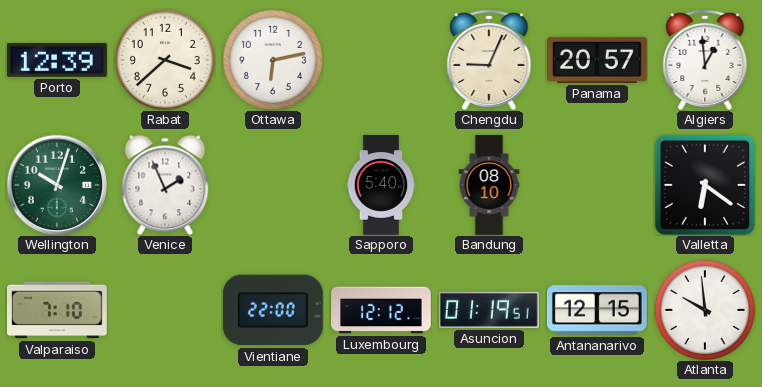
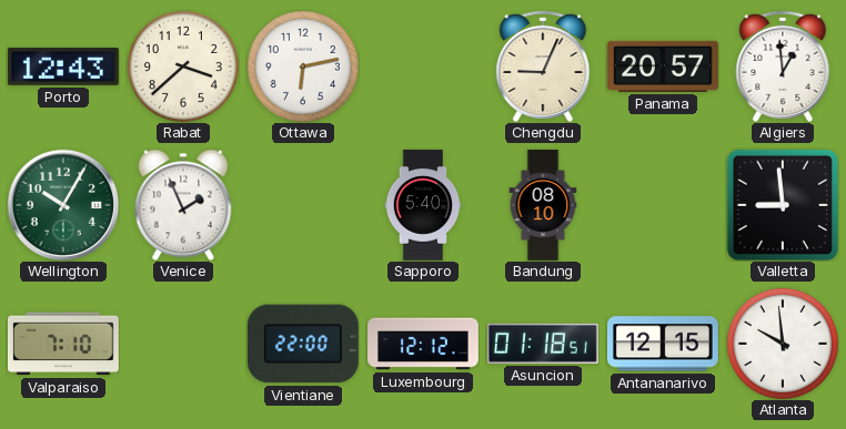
Porto: 12:39 -> 12:43
Wellington: 10:03 -> 10:05
Valletta: 6:21 -> 8:59
Asuncion: 01:19 -> 01:18
